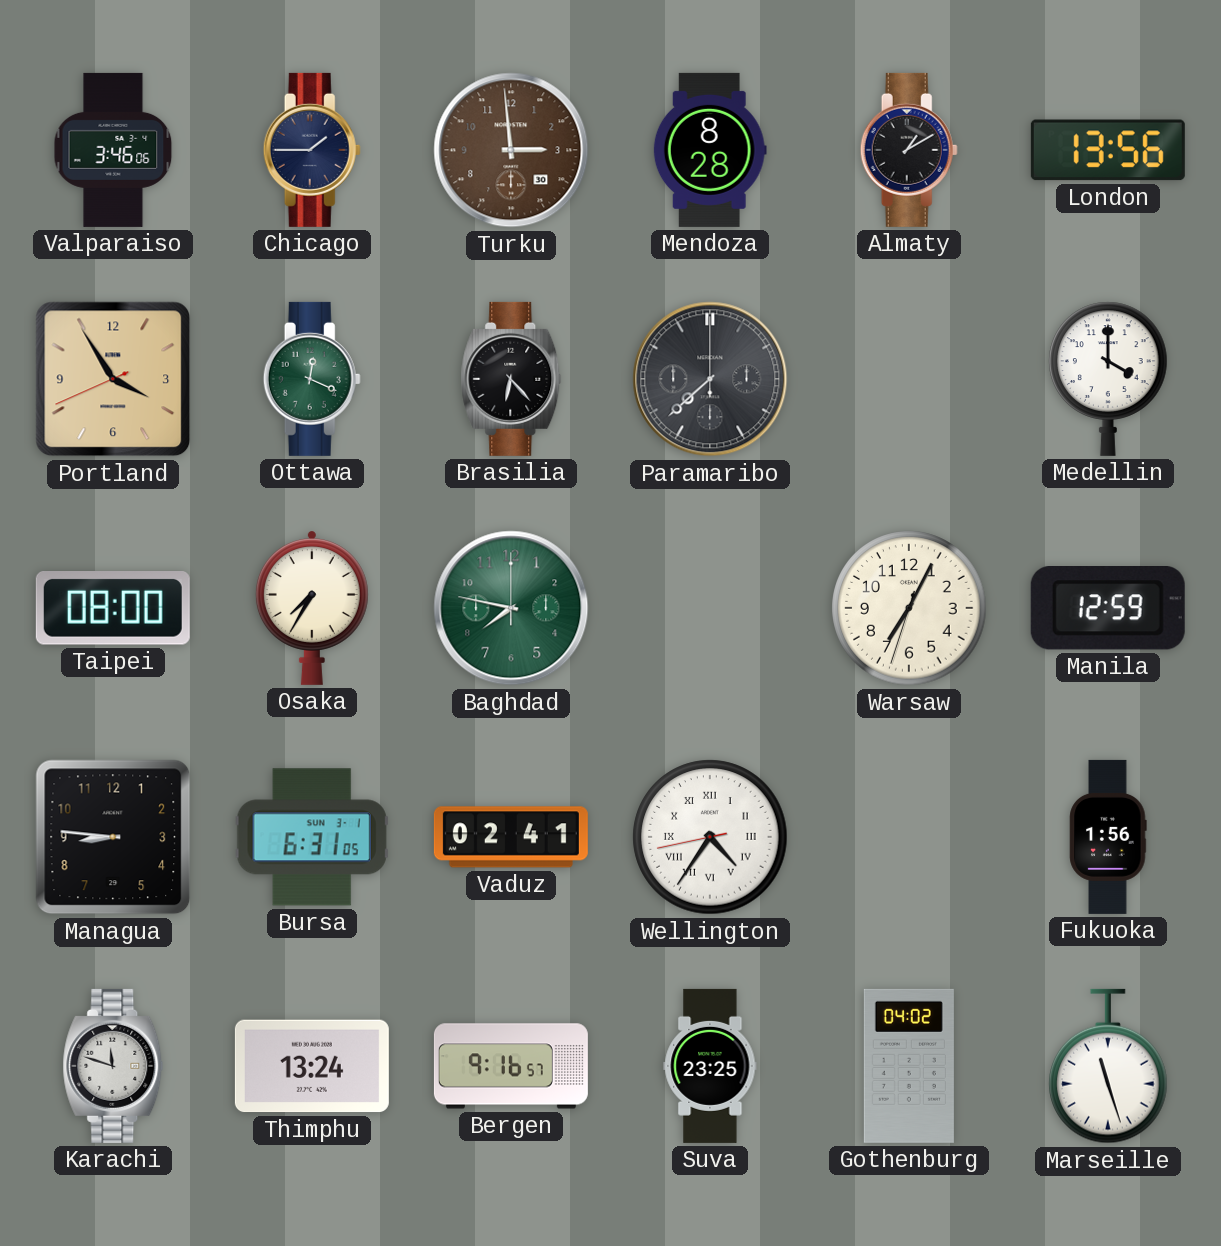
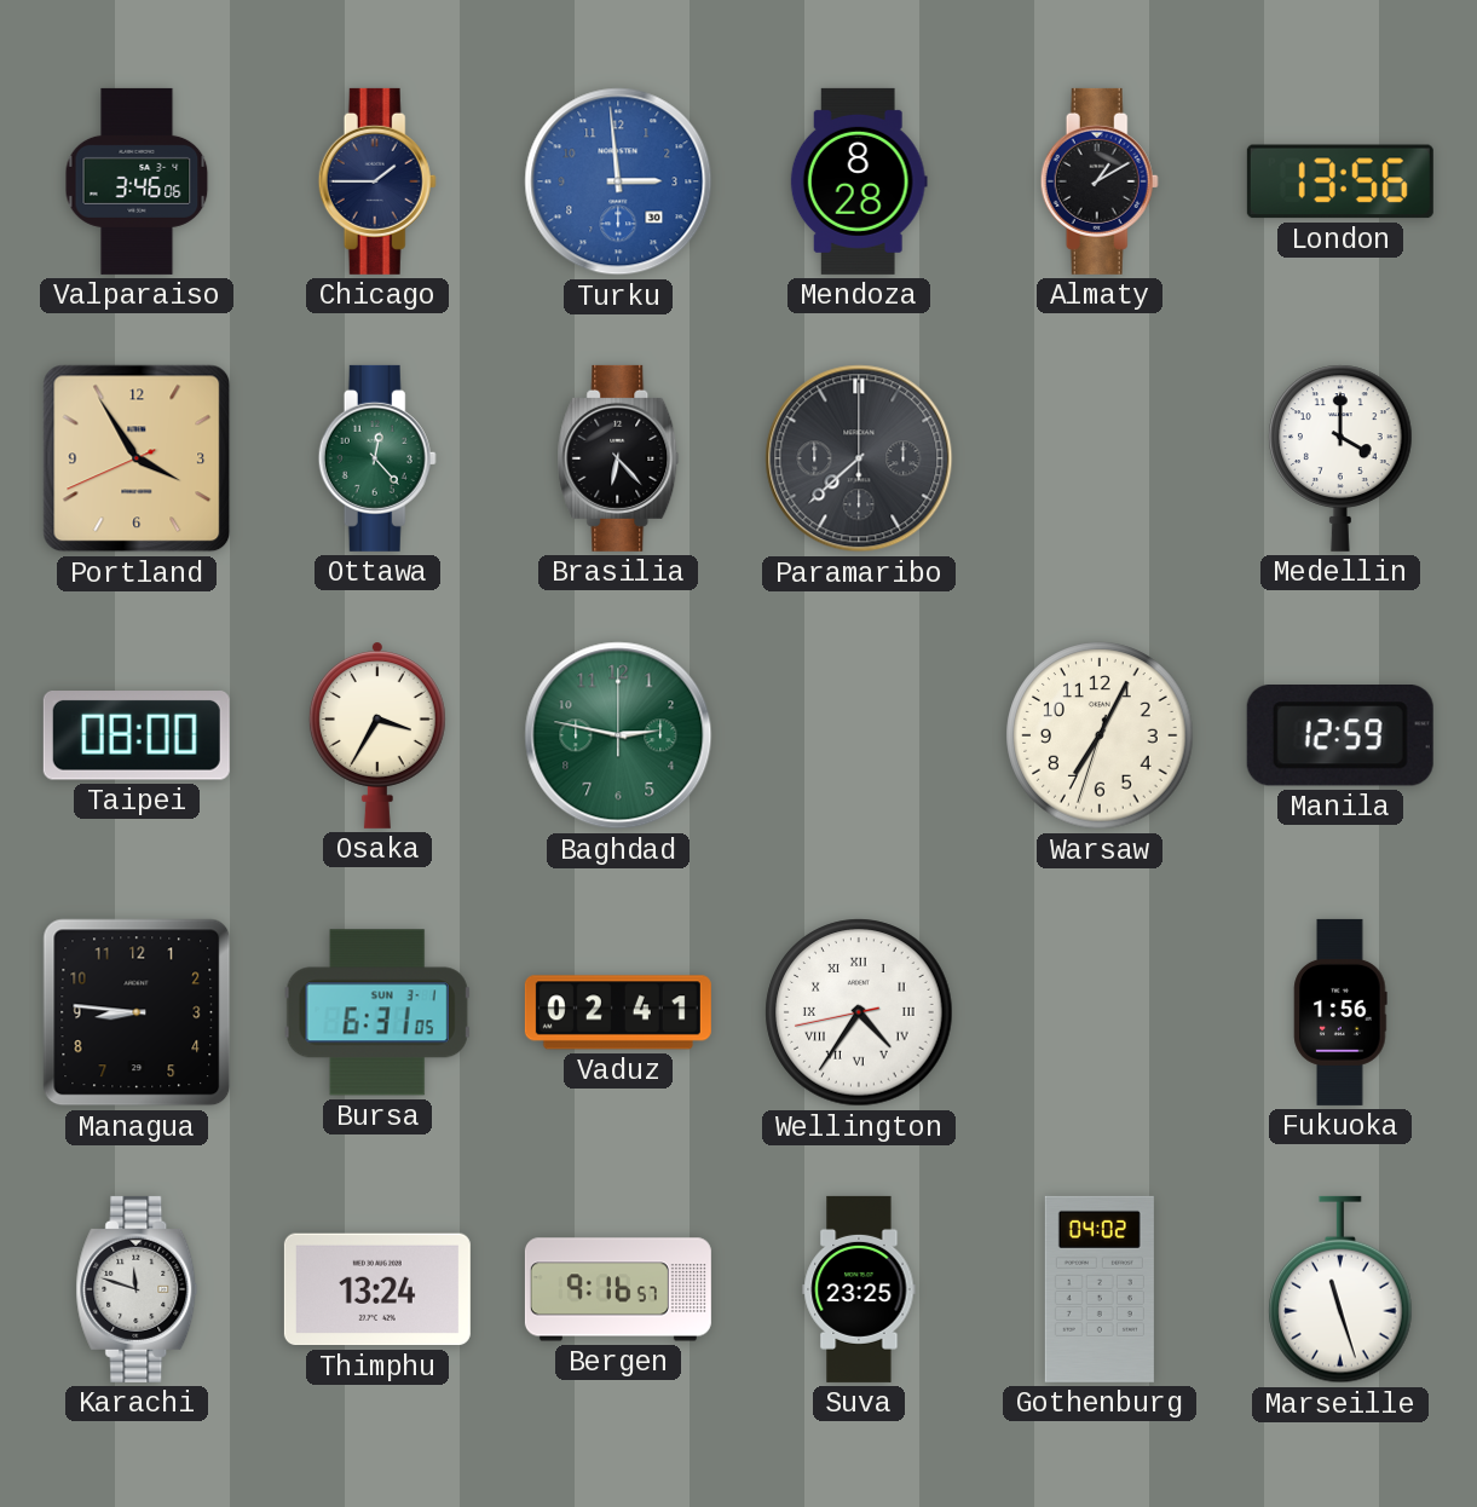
Turku dial: brown -> blue
Ottawa: 12:19 -> 12:23
Osaka: 7:35 -> 3:35
Baghdad: 7:47 -> 2:47
